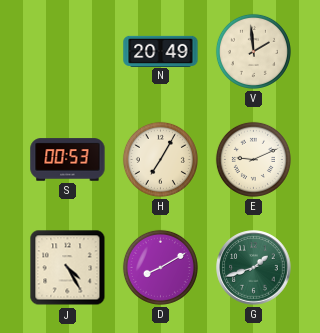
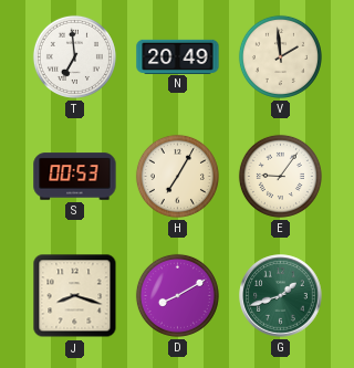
T: none -> 6:59
E: 9:11 -> 9:06
J: 4:25 -> 8:18
